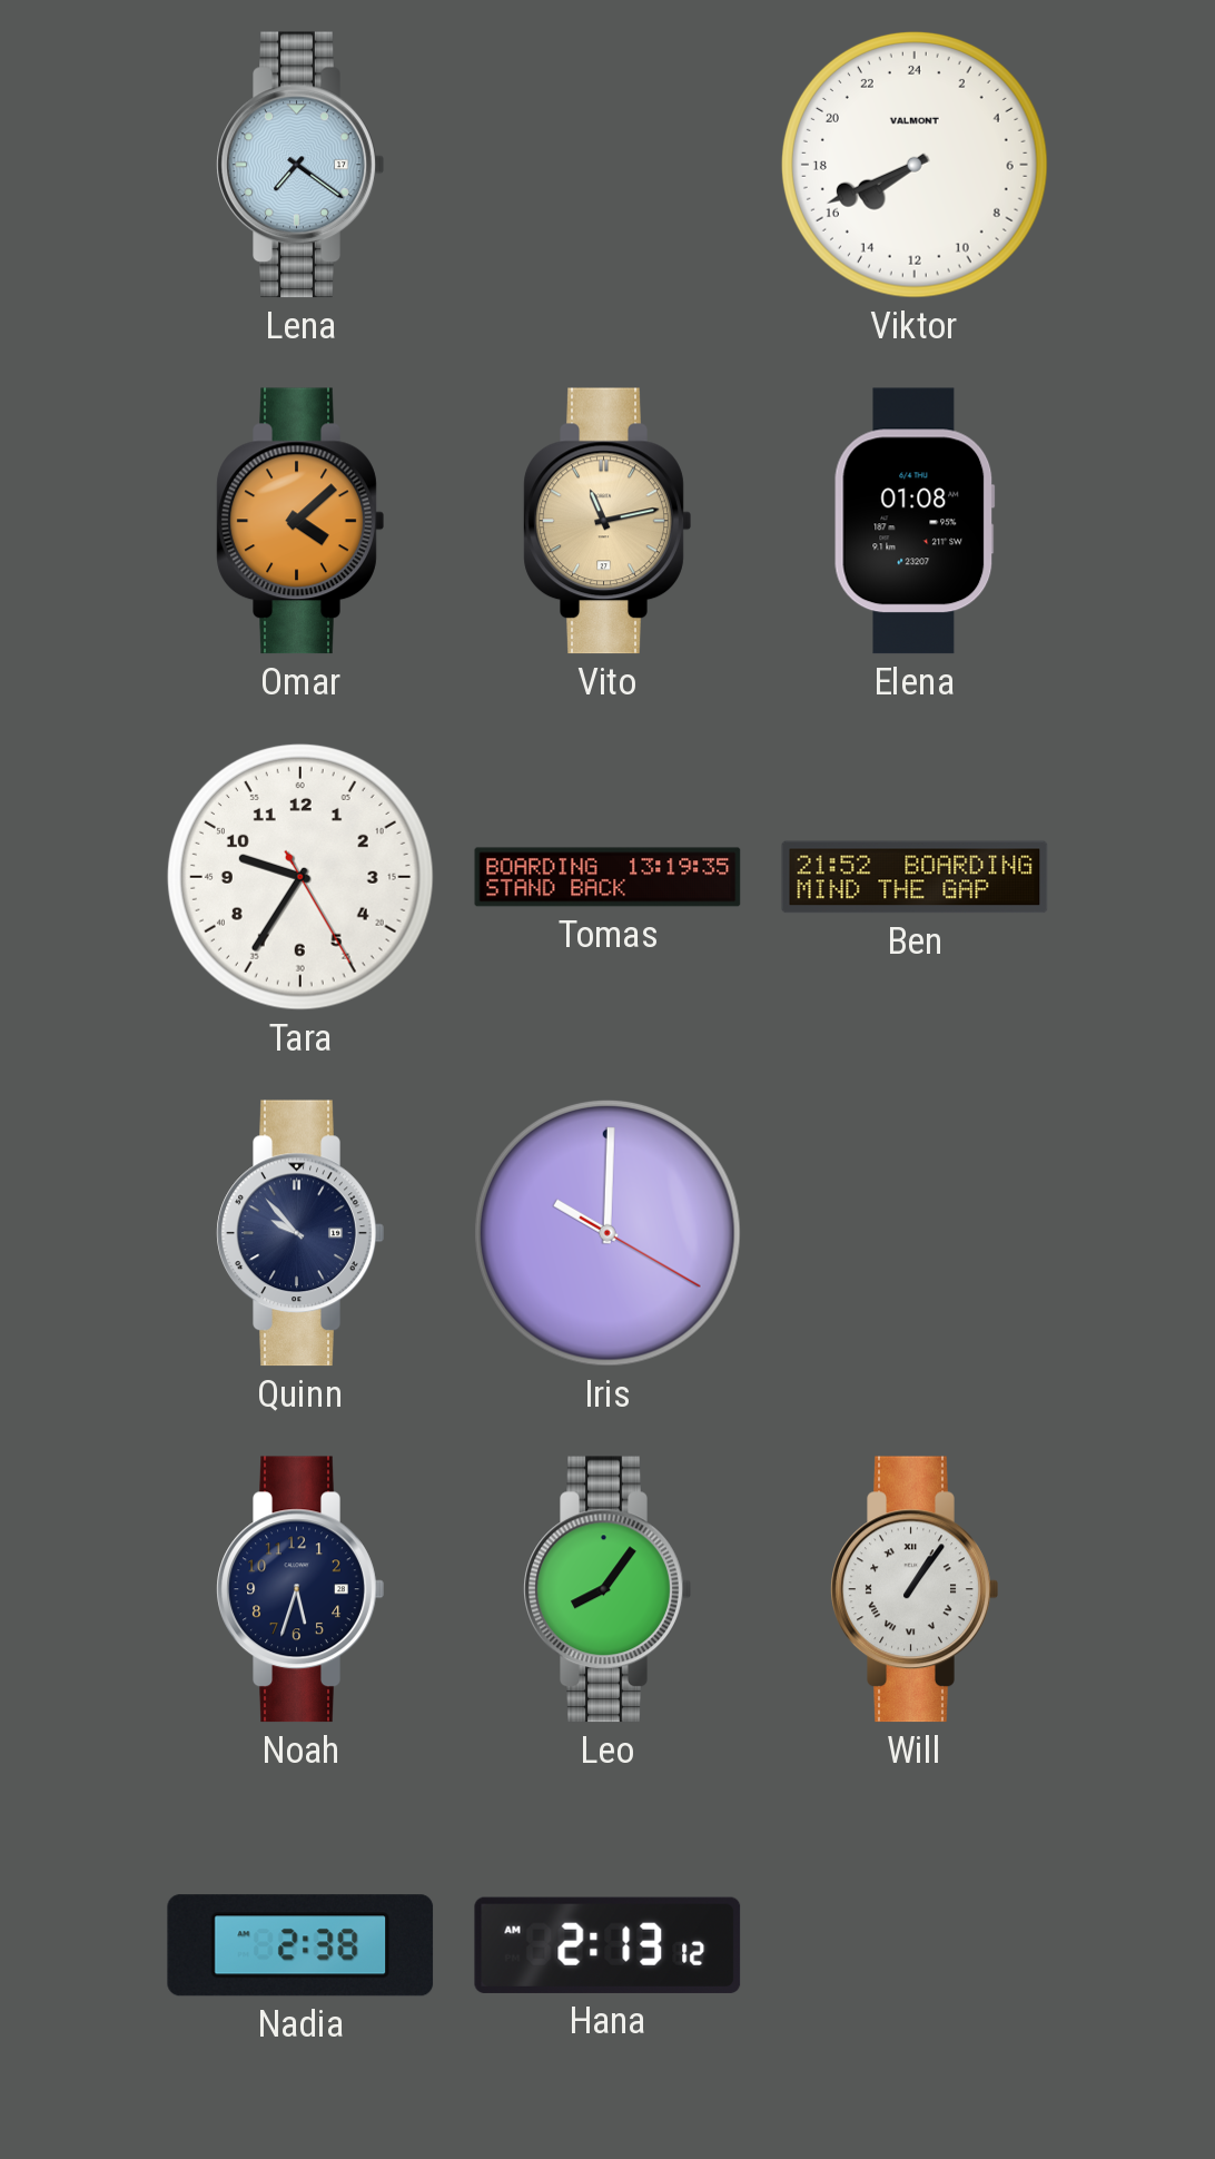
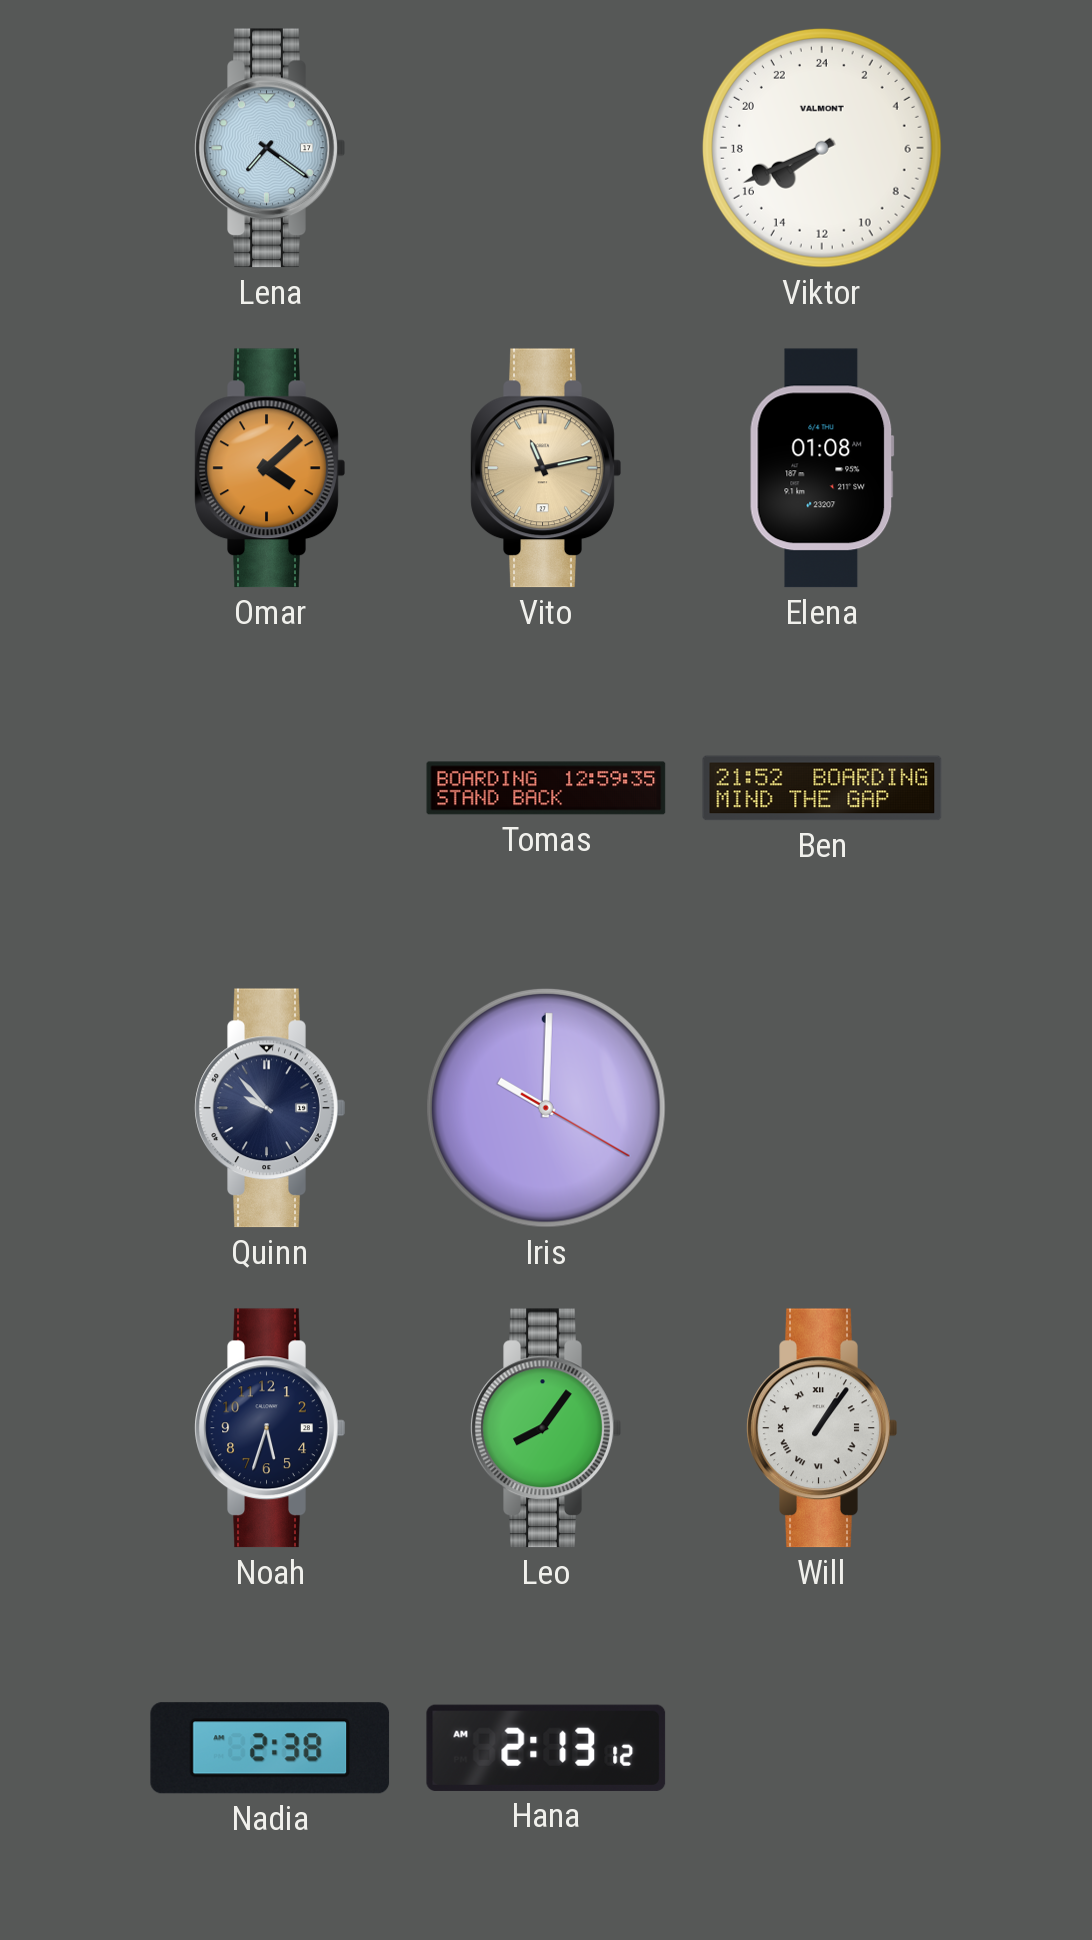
Tara: 9:35 -> none
Tomas: 13:19 -> 12:59
